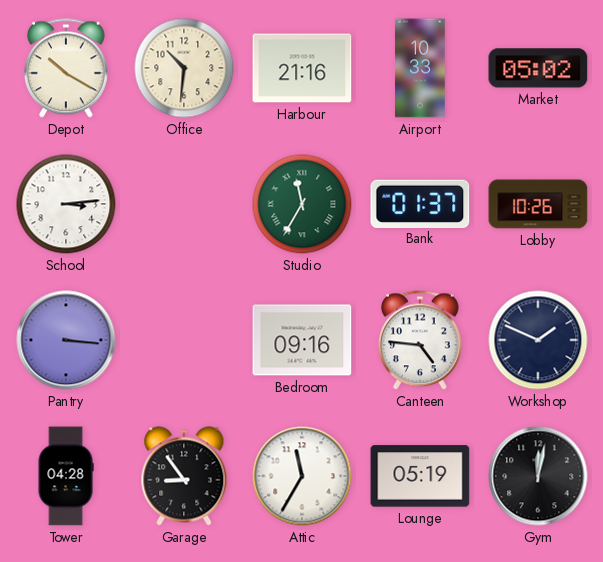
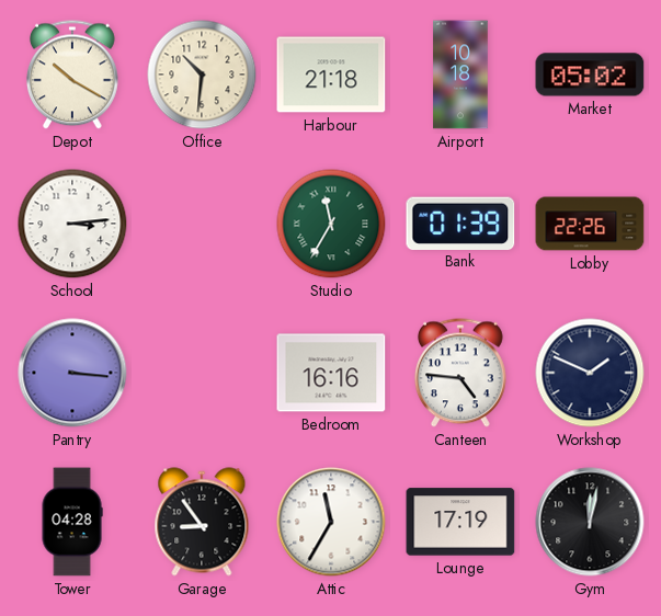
Harbour: 21:16 -> 21:18
Airport: 10:33 -> 10:18
Bank: 01:37 -> 01:39
Lobby: 10:26 -> 22:26
Bedroom: 09:16 -> 16:16
Lounge: 05:19 -> 17:19
